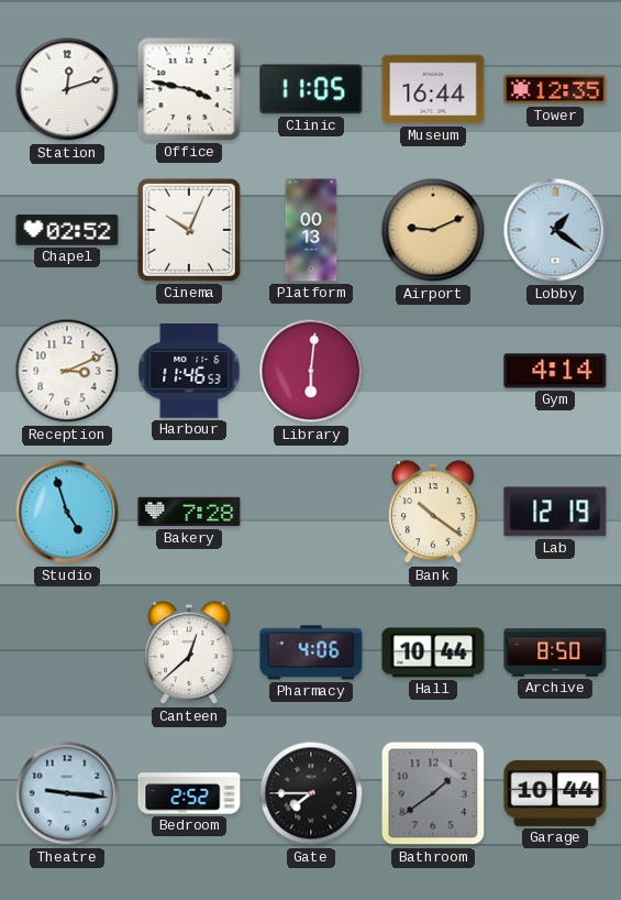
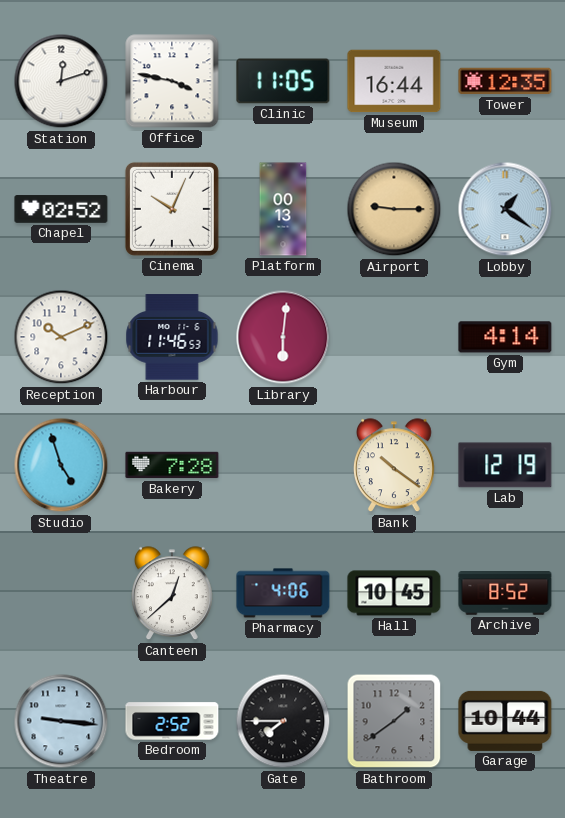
Airport: 9:11 -> 9:15
Reception: 3:11 -> 10:11
Hall: 10:44 -> 10:45
Archive: 8:50 -> 8:52
